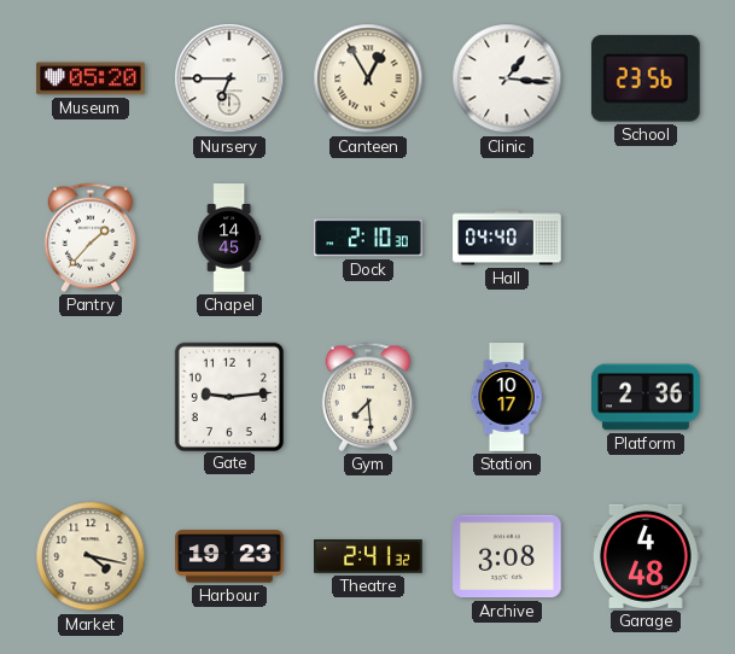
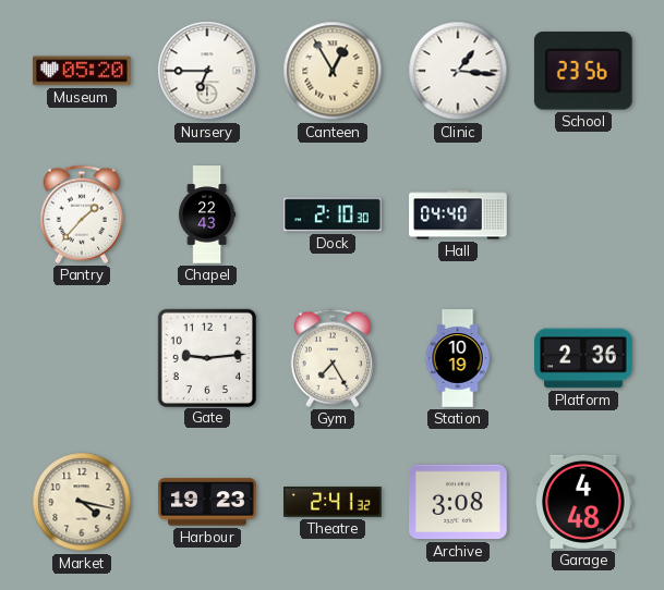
Chapel: 14:45 -> 22:43
Gym: 7:29 -> 7:25
Station: 10:17 -> 10:19
